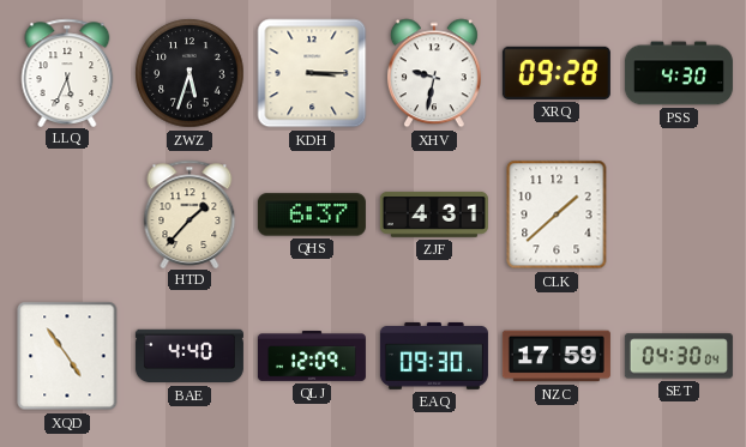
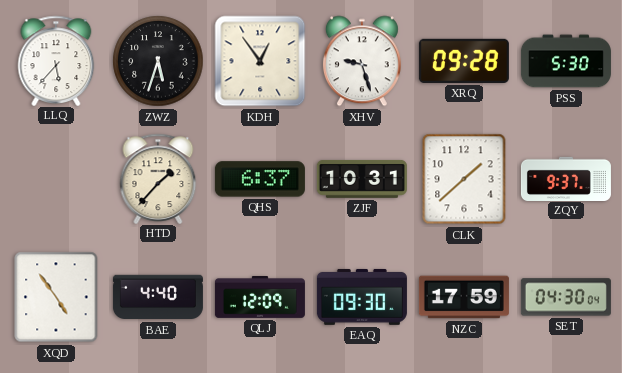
LLQ: 5:34 -> 5:37
KDH: 3:15 -> 12:54
XHV: 9:32 -> 9:27
PSS: 4:30 -> 5:30
ZJF: 4:31 -> 10:31
ZQY: none -> 9:37
